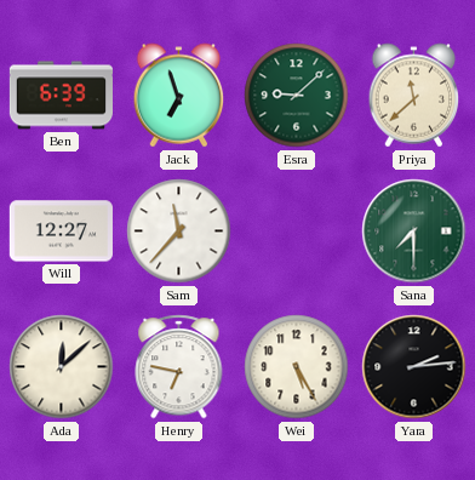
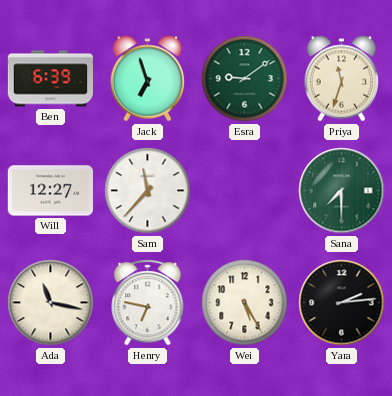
Esra: 9:08 -> 9:09
Priya: 11:38 -> 11:33
Ada: 12:08 -> 11:17
